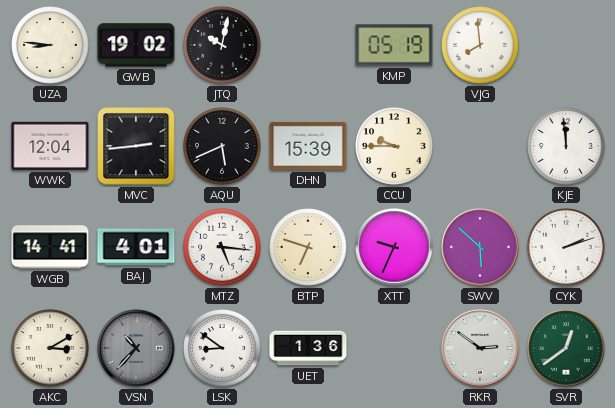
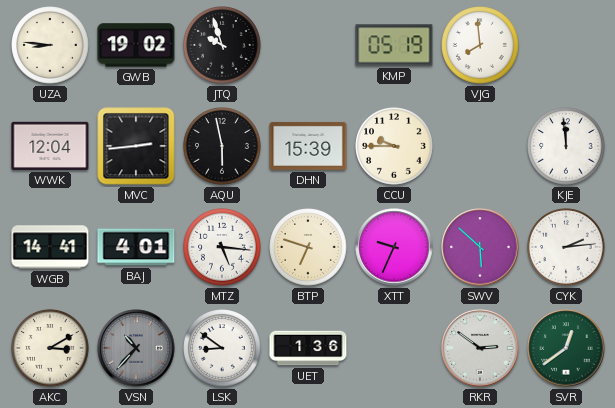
JTQ: 10:02 -> 9:57
AQU: 5:41 -> 5:58
CYK: 2:12 -> 2:14
